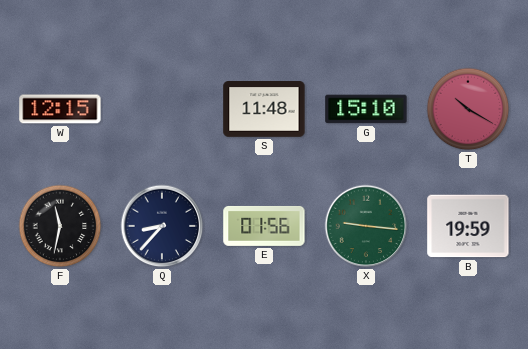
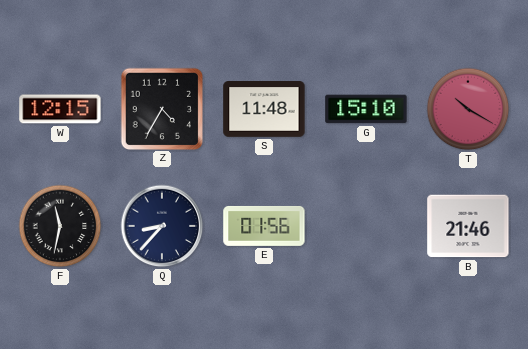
Z: none -> 4:35
X: 9:16 -> none
B: 19:59 -> 21:46
